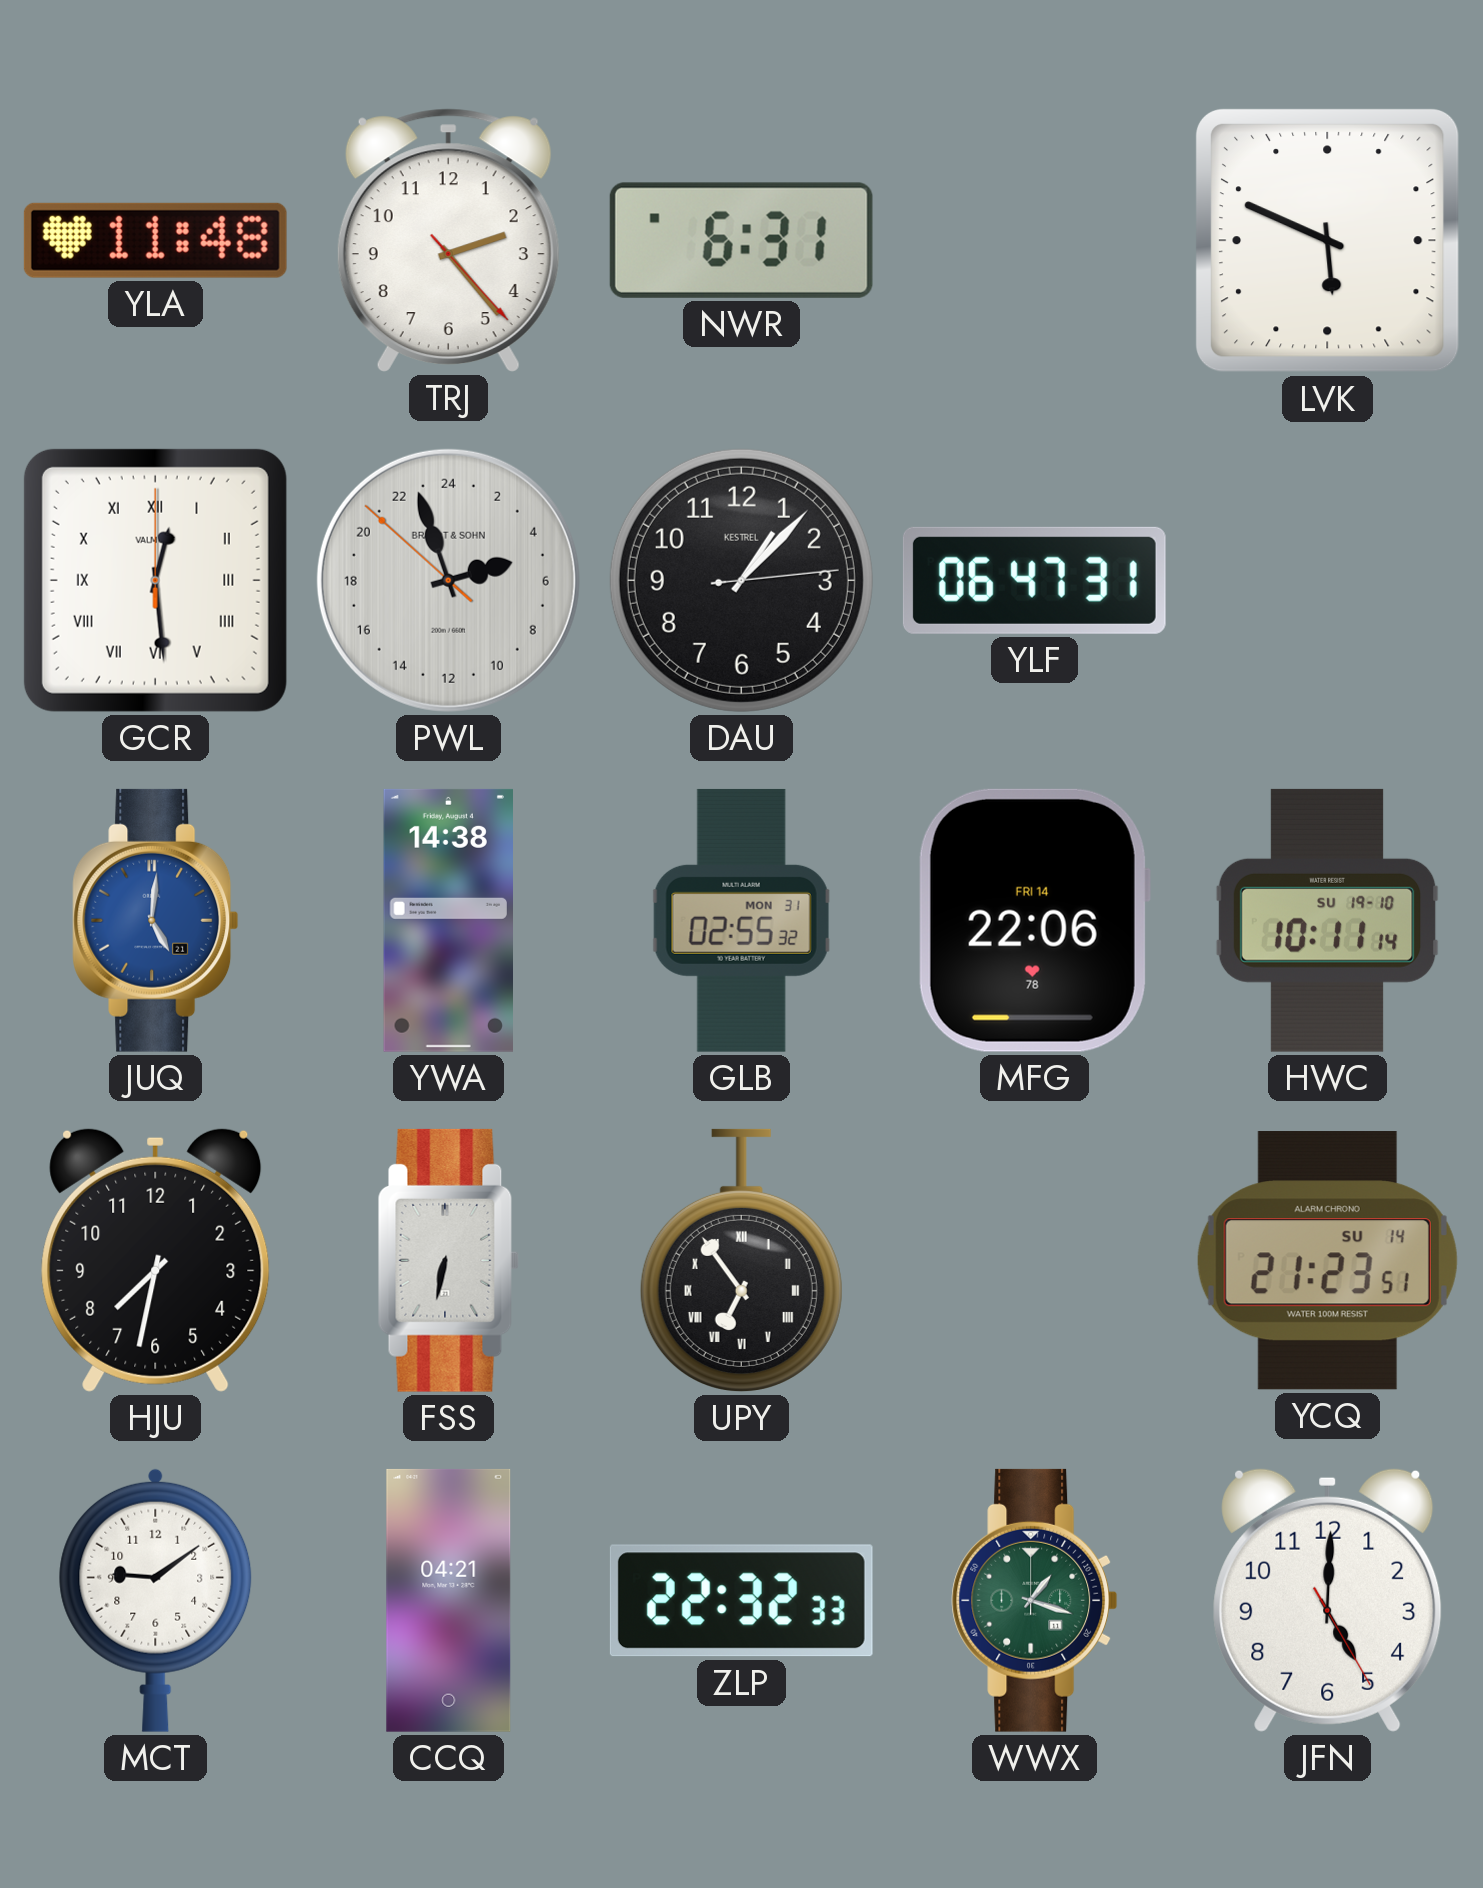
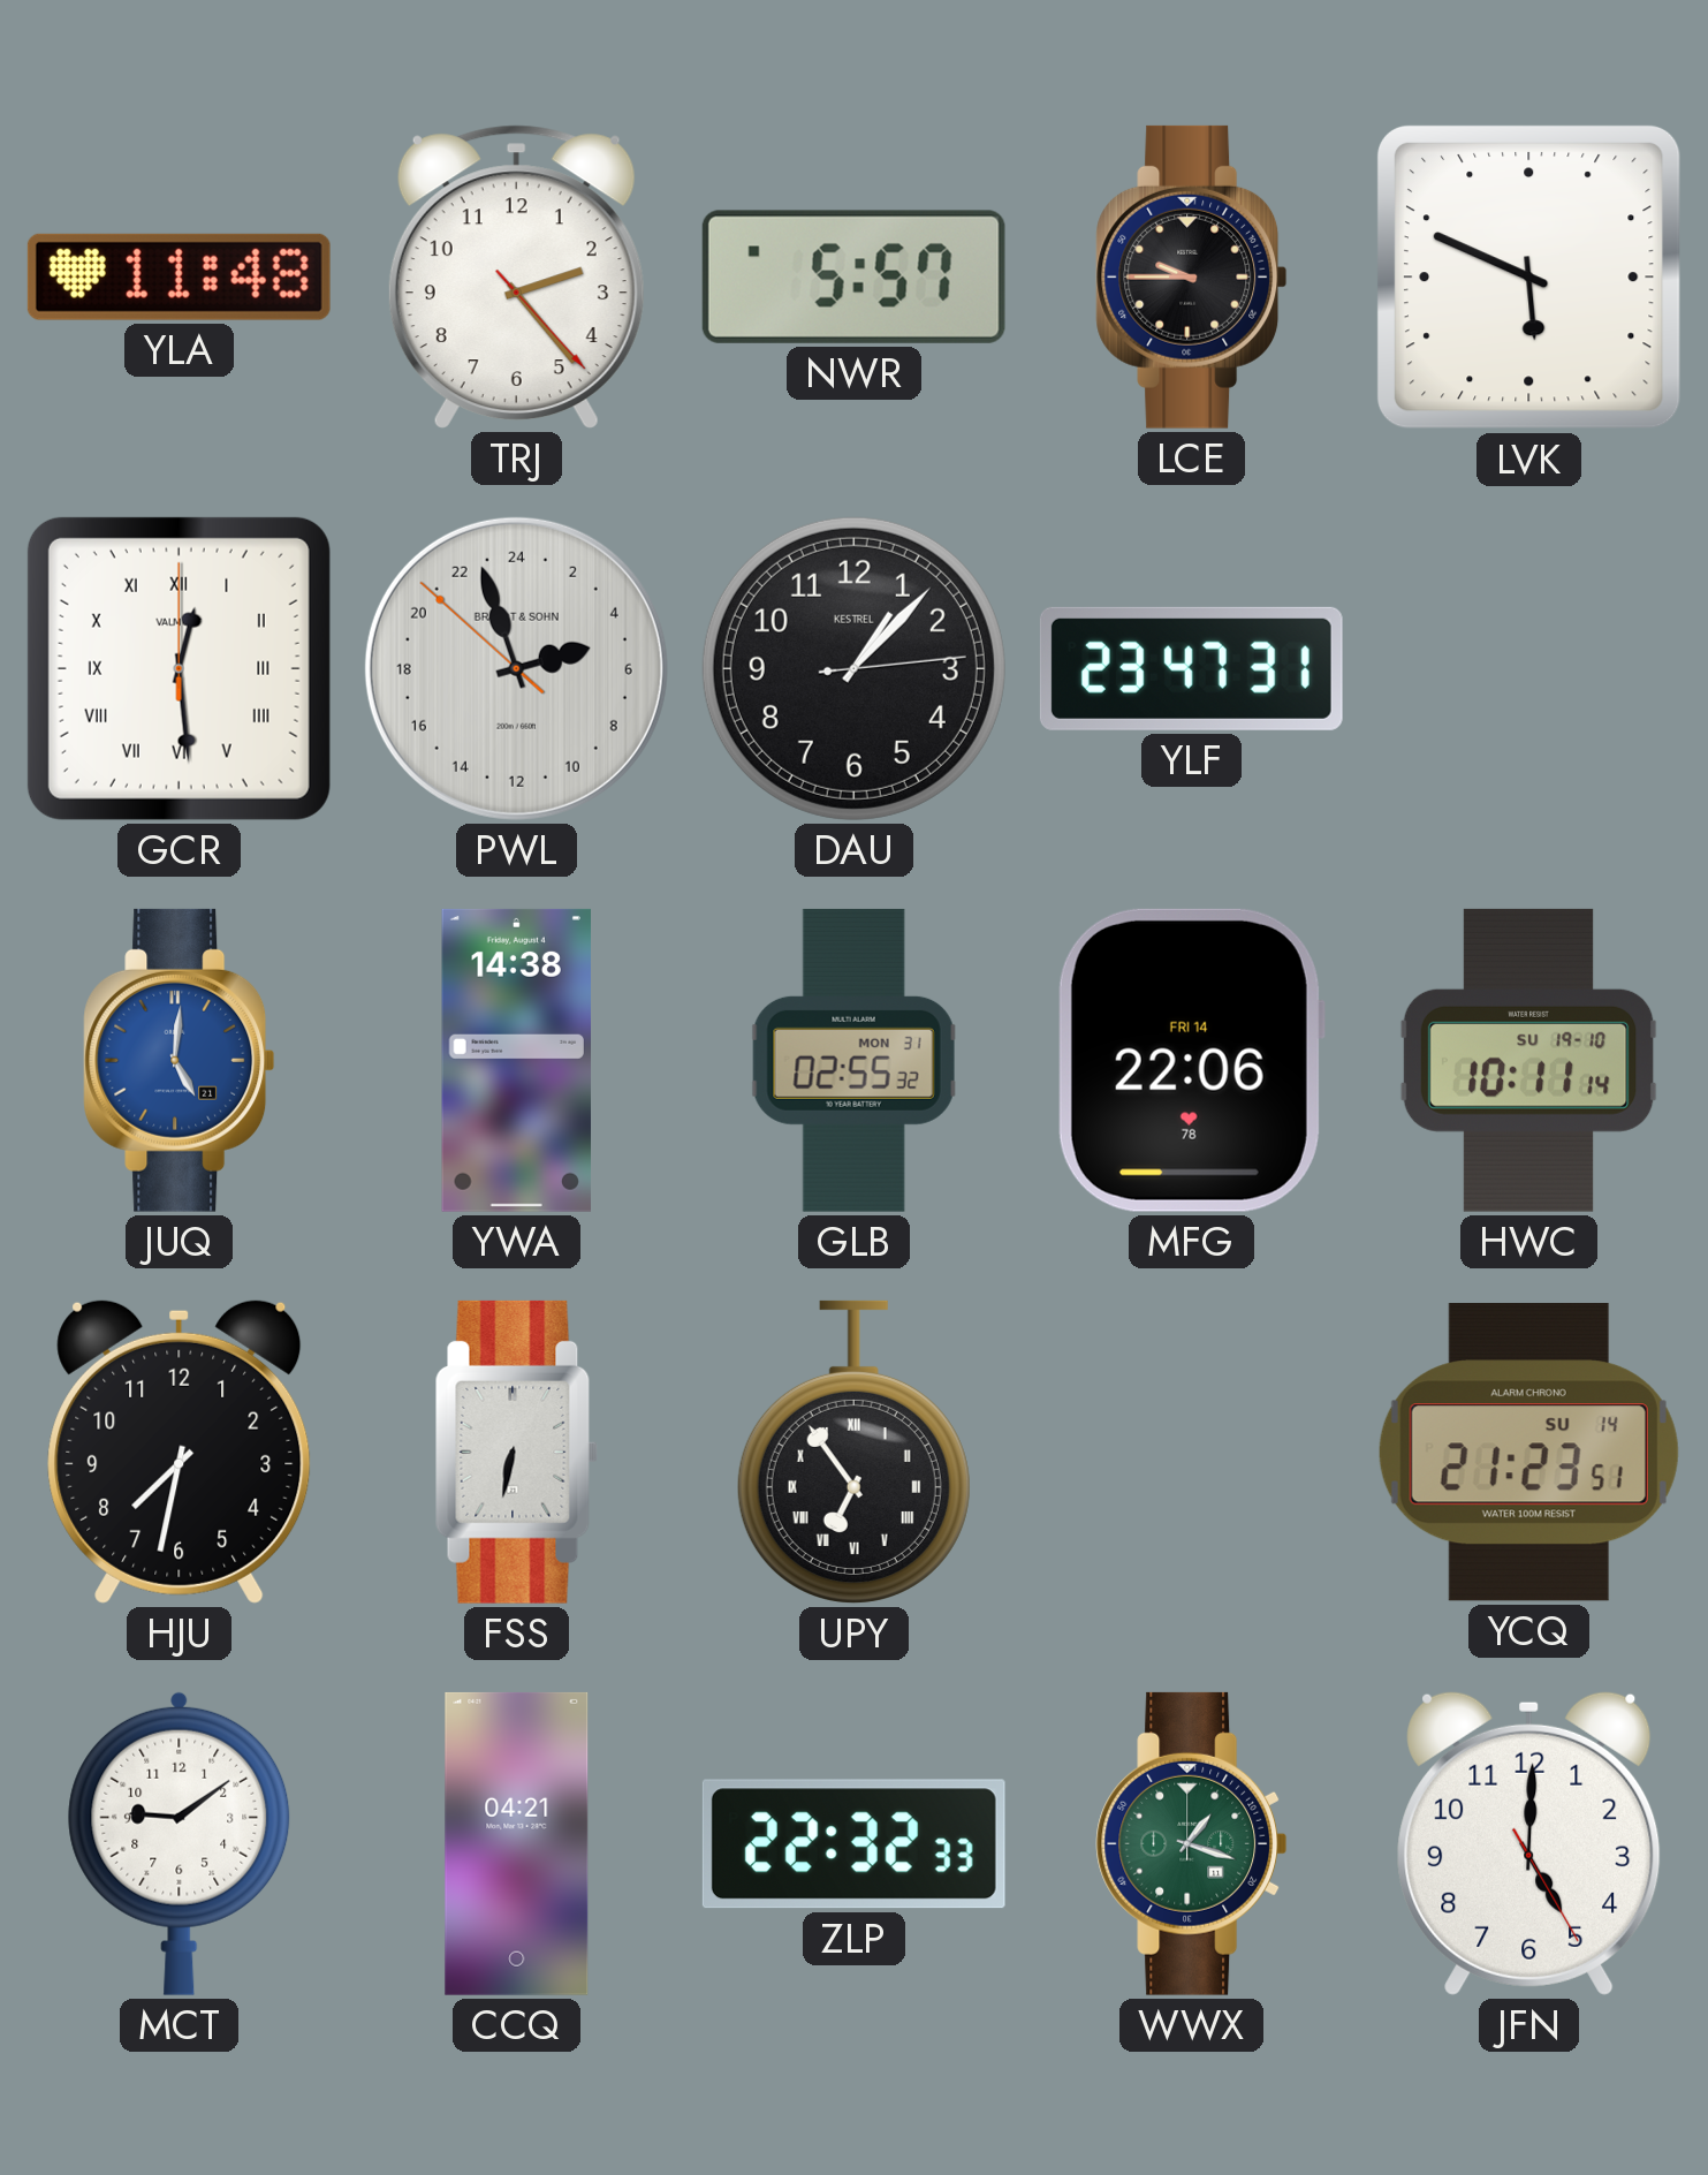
NWR: 6:31 -> 5:57
LCE: none -> 9:45
YLF: 06:47 -> 23:47
